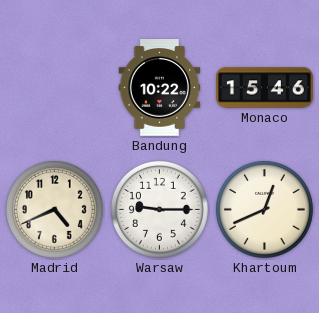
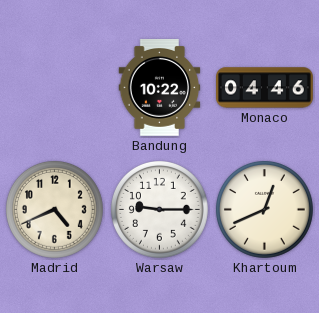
Monaco: 15:46 -> 04:46
